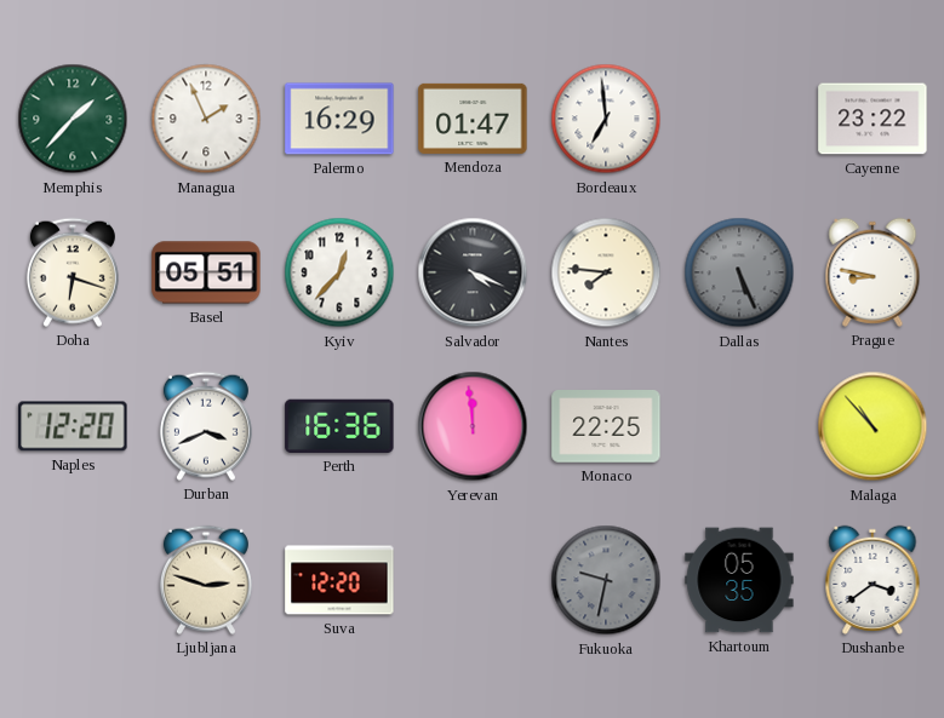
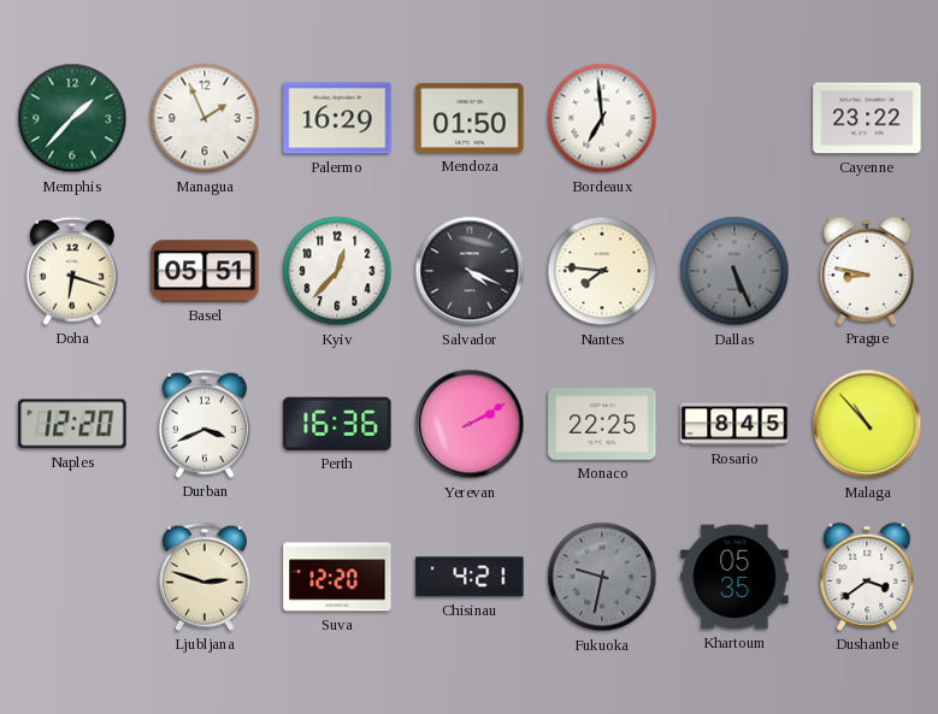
Mendoza: 01:47 -> 01:50
Yerevan: 11:59 -> 2:10
Rosario: none -> 8:45
Chisinau: none -> 4:21
